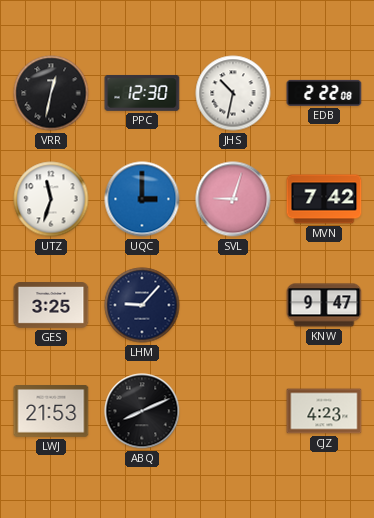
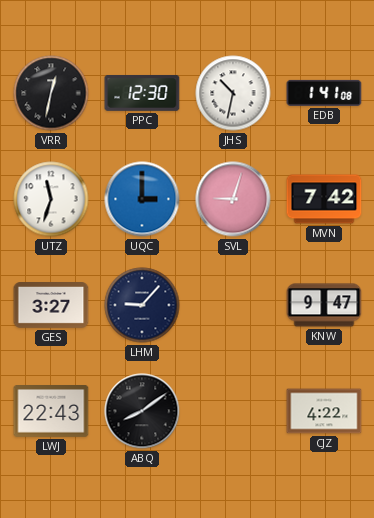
EDB: 2:22 -> 1:41
GES: 3:25 -> 3:27
LWJ: 21:53 -> 22:43
ABQ: 8:11 -> 8:09
CJZ: 4:23 -> 4:22
